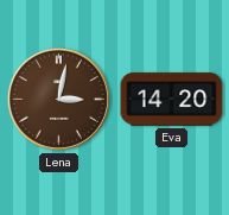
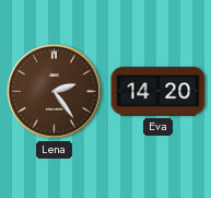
Lena: 3:02 -> 2:24
